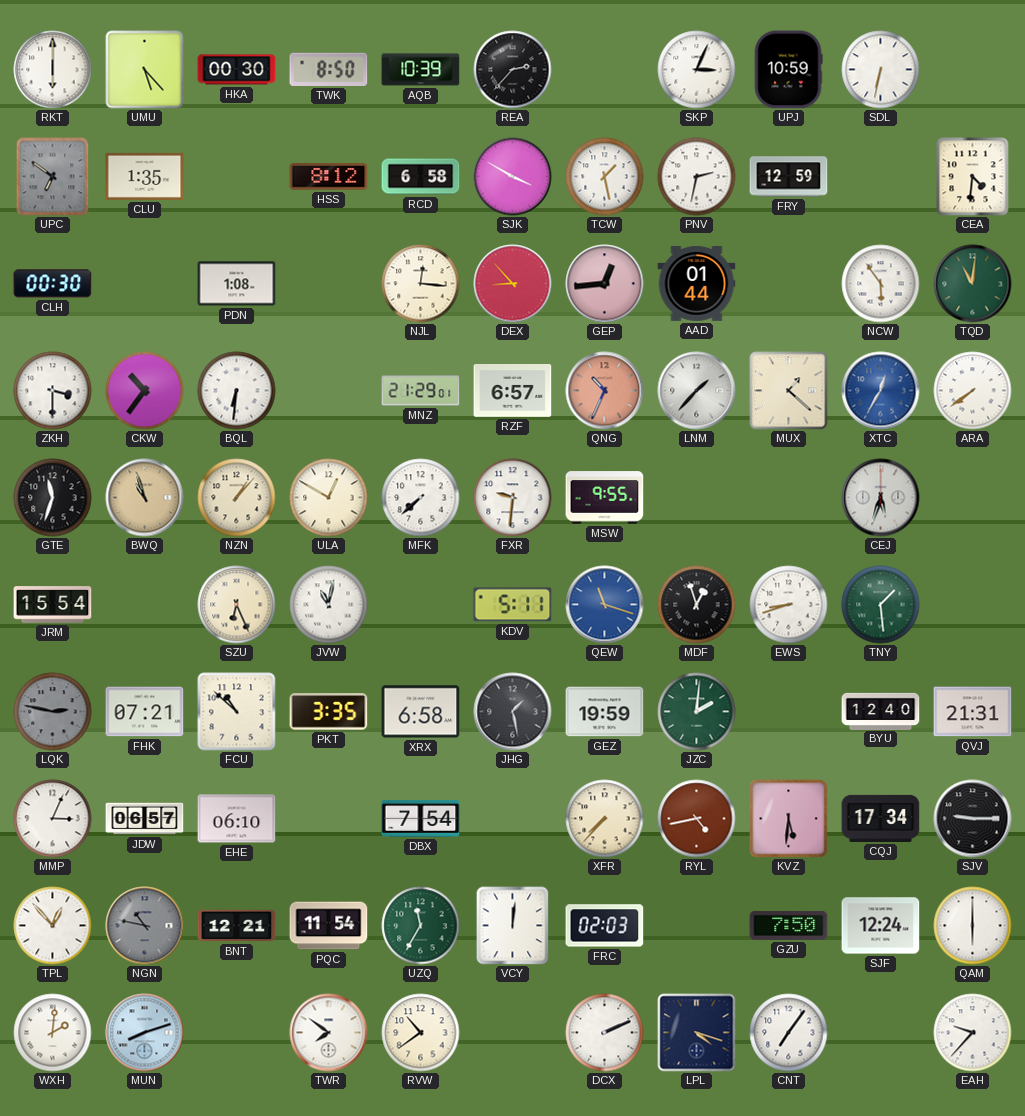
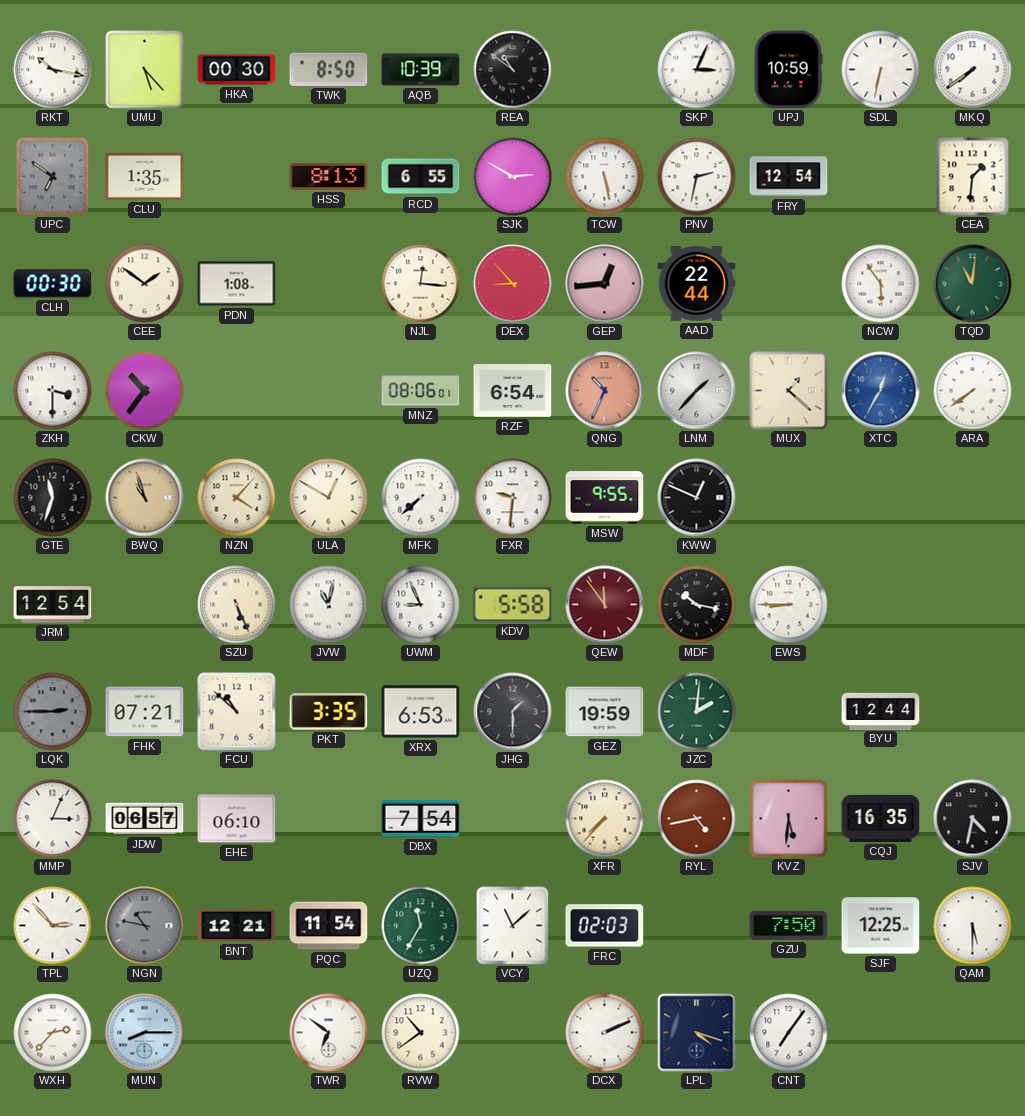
RKT: 6:00 -> 10:17
REA: 2:37 -> 10:51
MKQ: none -> 7:39
HSS: 8:12 -> 8:13
RCD: 6:58 -> 6:55
SJK: 3:50 -> 2:50
TCW: 1:28 -> 5:28
FRY: 12:59 -> 12:54
CEA: 4:31 -> 1:31
CEE: none -> 1:51
AAD: 01:44 -> 22:44
BQL: 6:31 -> none
MNZ: 21:29 -> 08:06
RZF: 6:57 -> 6:54
NZN: 1:07 -> 4:07
KWW: none -> 12:49
CEJ: 5:33 -> none
JRM: 15:54 -> 12:54
SZU: 6:26 -> 5:26
UWM: none -> 8:56
KDV: 5:11 -> 5:58
QEW: 11:18 -> 11:54
QEW dial: blue -> burgundy
MDF: 12:57 -> 10:17
EWS: 8:42 -> 8:45
TNY: 1:29 -> none
LQK: 2:47 -> 2:45
XRX: 6:58 -> 6:53
JHG: 1:28 -> 1:30
BYU: 12:40 -> 12:44
QVJ: 21:31 -> none
CQJ: 17:34 -> 16:35
SJV: 9:15 -> 4:32
TPL: 12:53 -> 2:53
VCY: 12:01 -> 11:08
SJF: 12:24 -> 12:25
QAM: 6:00 -> 5:30
WXH: 2:01 -> 2:37
MUN: 8:12 -> 8:15
TWR: 7:51 -> 6:51
EAH: 9:37 -> none
